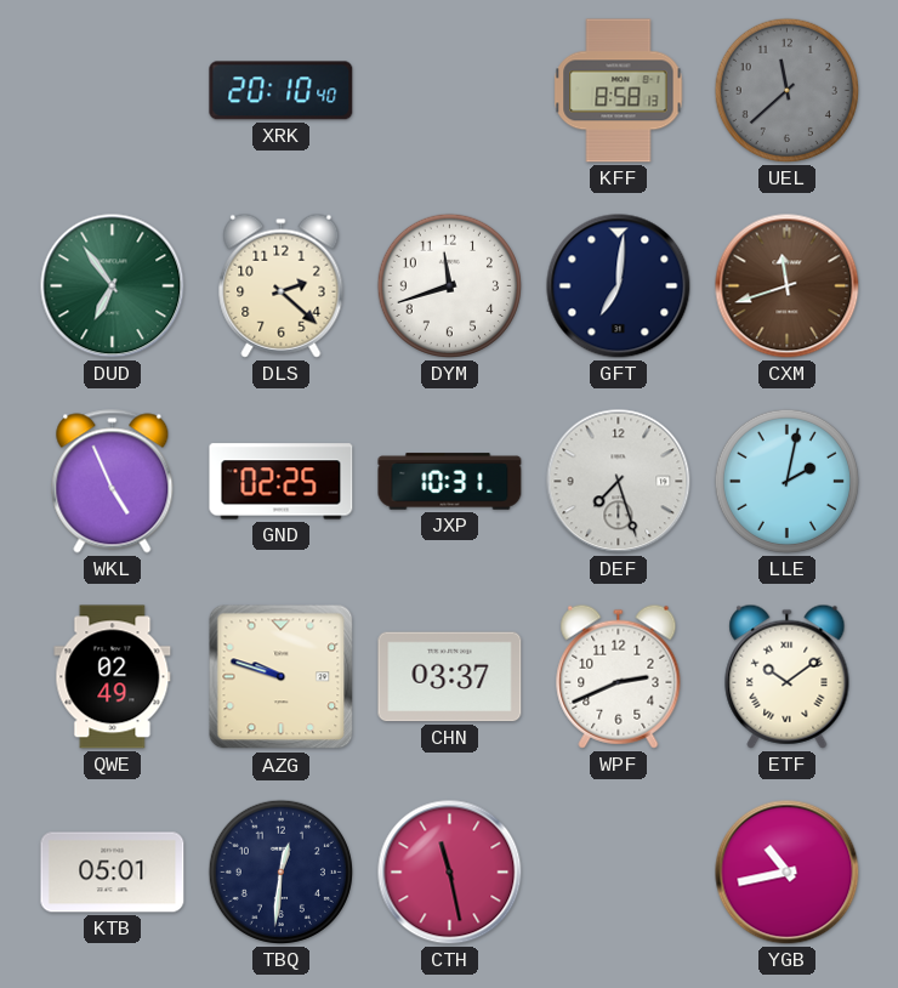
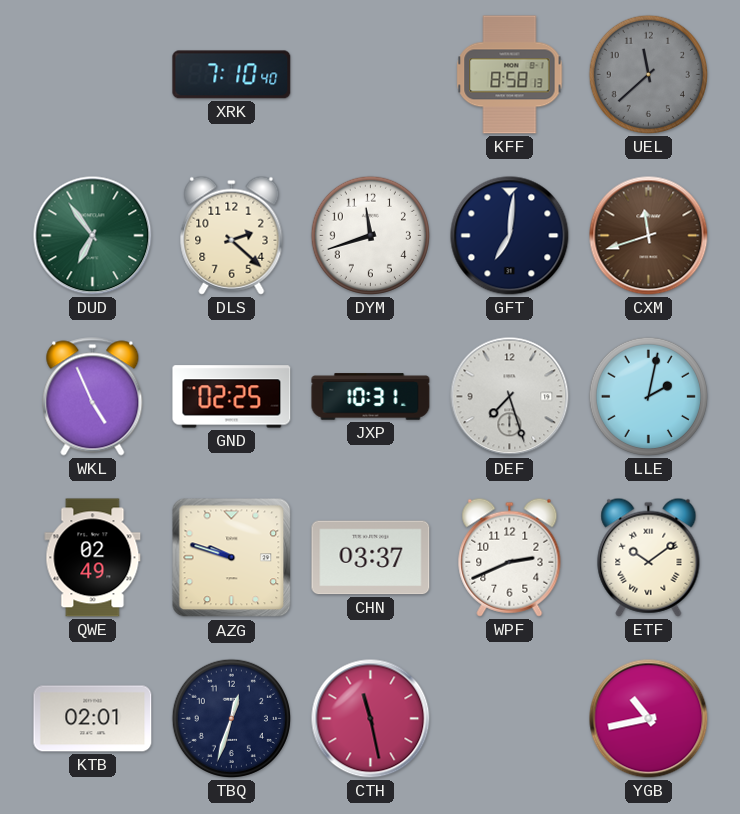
XRK: 20:10 -> 7:10
KTB: 05:01 -> 02:01
TBQ: 12:31 -> 12:33
